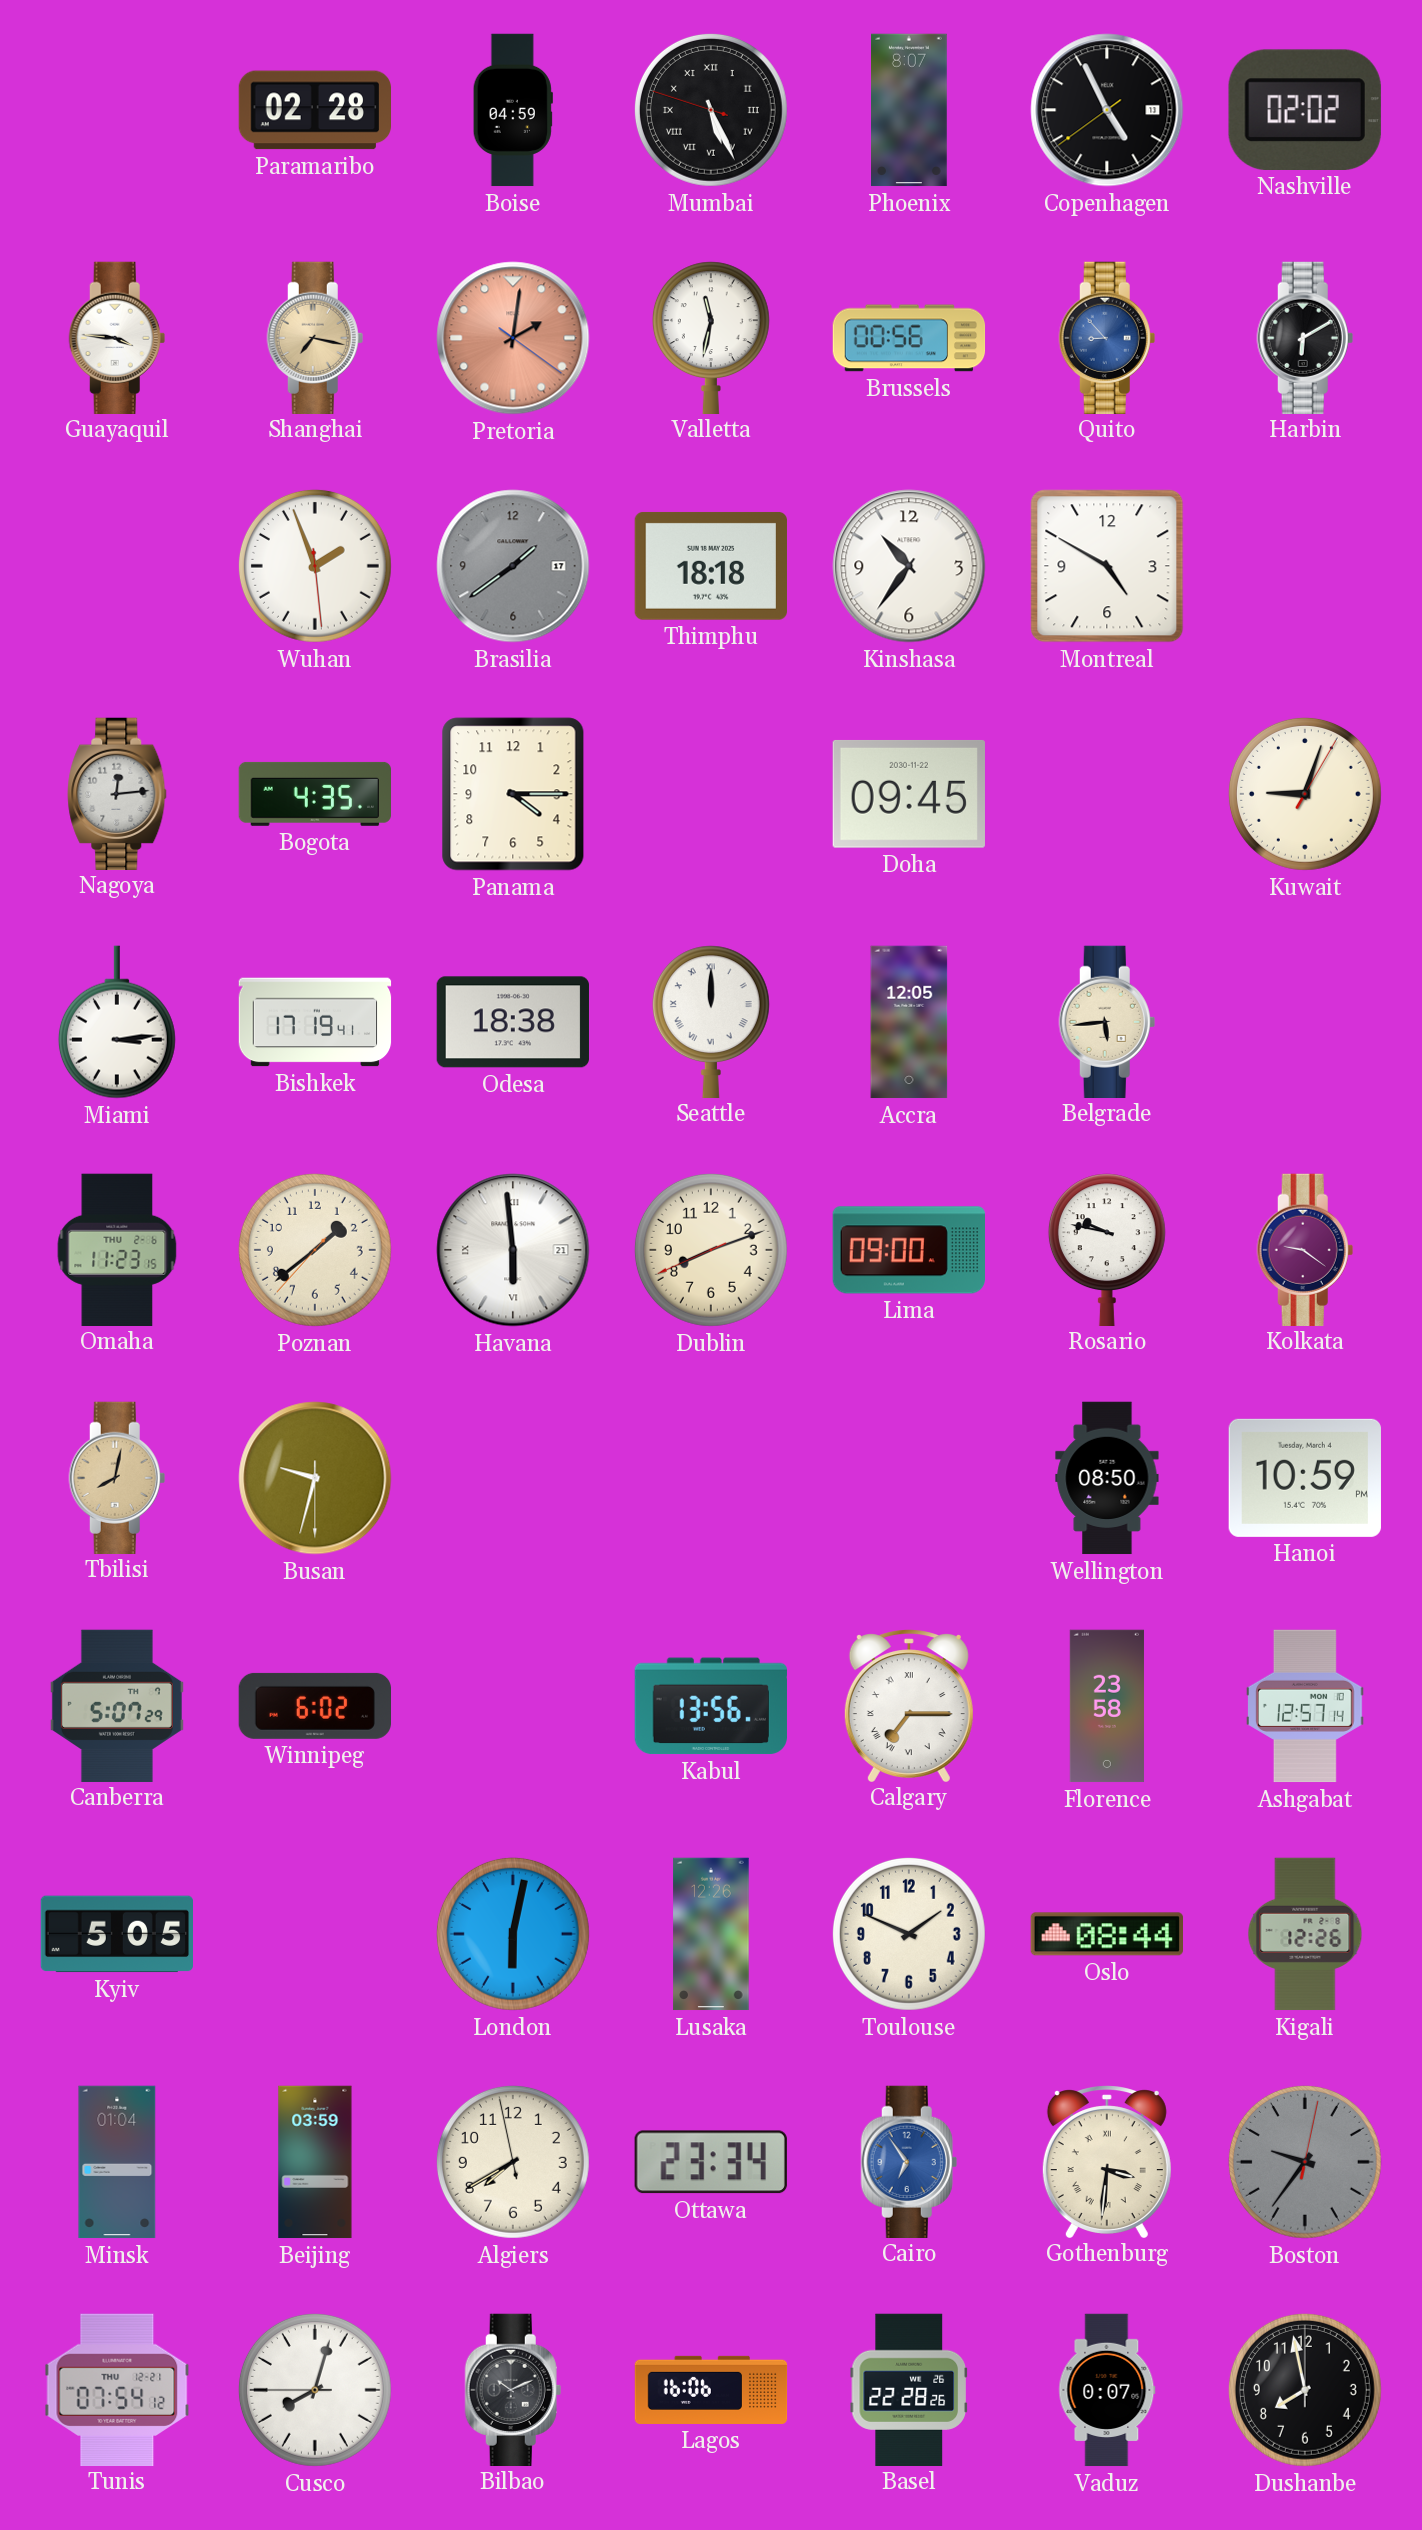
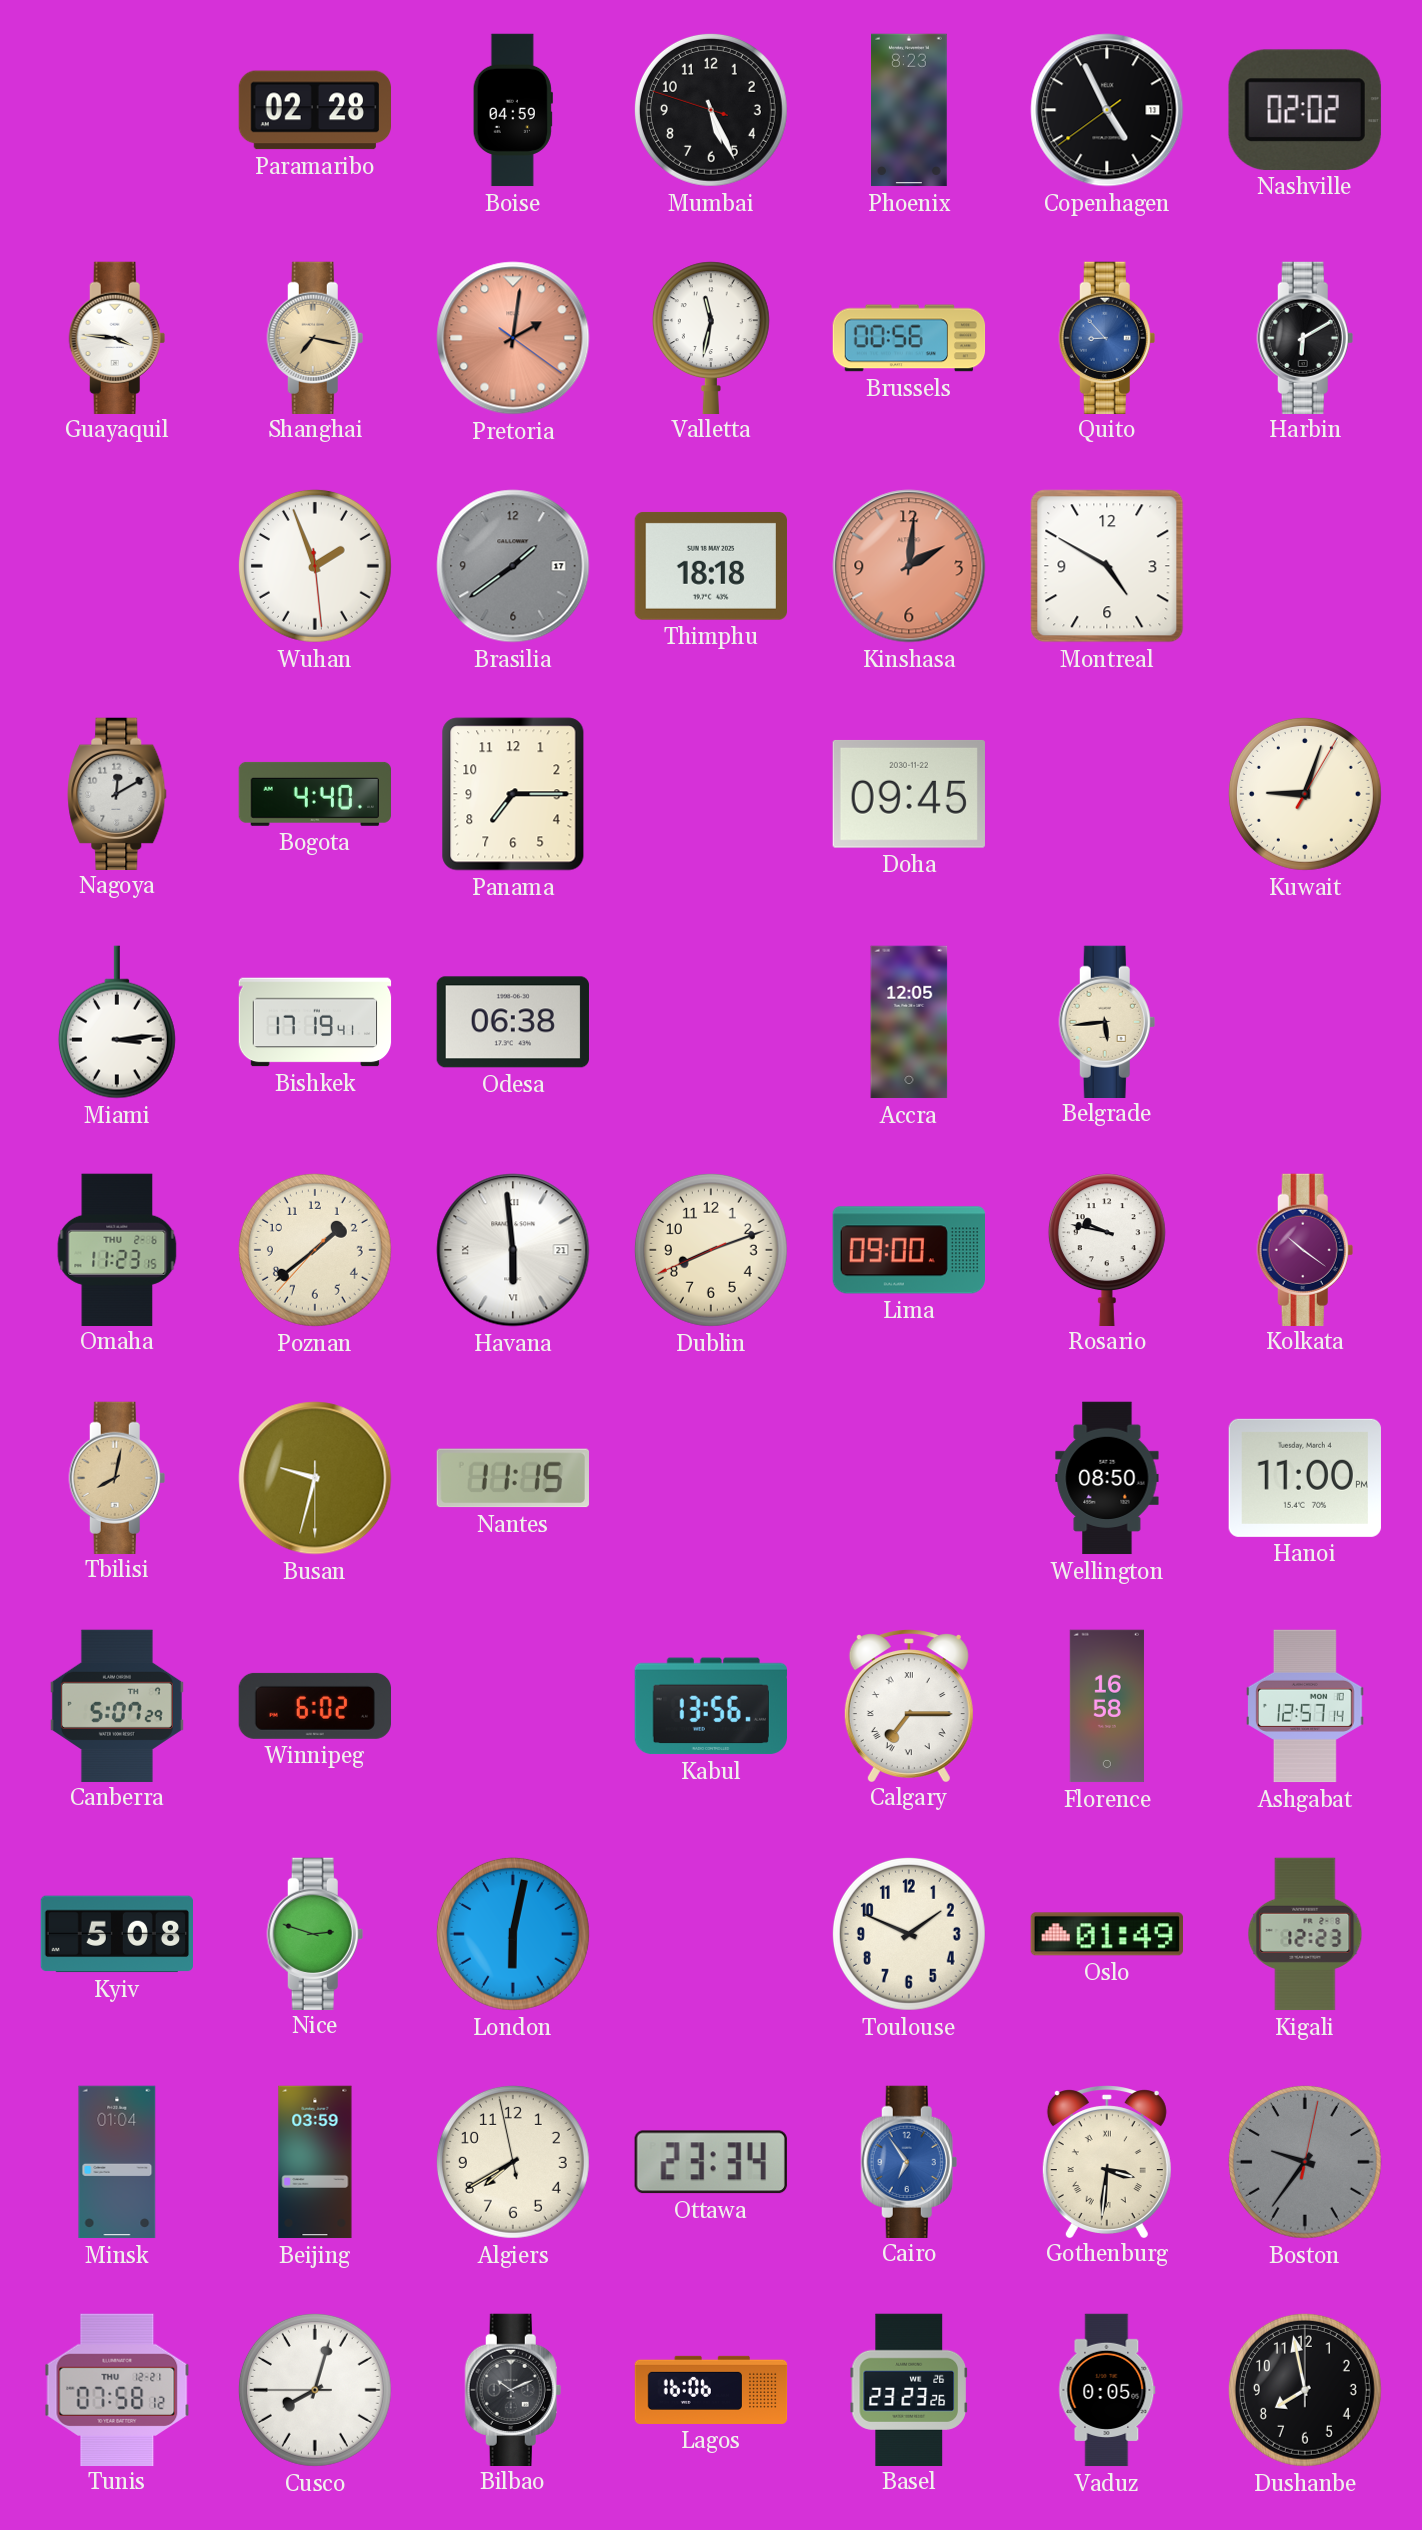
Mumbai numerals: Roman -> Arabic
Phoenix: 8:07 -> 8:23
Kinshasa: 10:36 -> 2:01
Kinshasa dial: white -> salmon
Nagoya: 12:14 -> 12:10
Bogota: 4:35 -> 4:40
Panama: 4:15 -> 7:15
Odesa: 18:38 -> 06:38
Seattle: 12:00 -> none
Kolkata: 9:21 -> 10:21
Nantes: none -> 11:15
Hanoi: 10:59 -> 11:00
Florence: 23:58 -> 16:58
Kyiv: 5:05 -> 5:08
Nice: none -> 2:48
Lusaka: 12:26 -> none
Oslo: 08:44 -> 01:49
Kigali: 12:26 -> 12:23
Tunis: 07:54 -> 07:58
Basel: 22:28 -> 23:23
Vaduz: 0:07 -> 0:05
